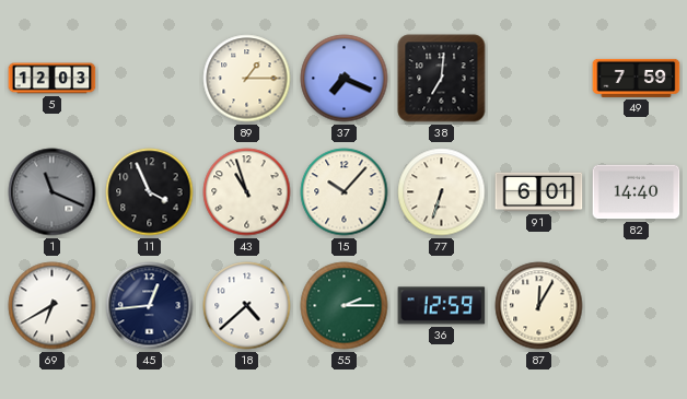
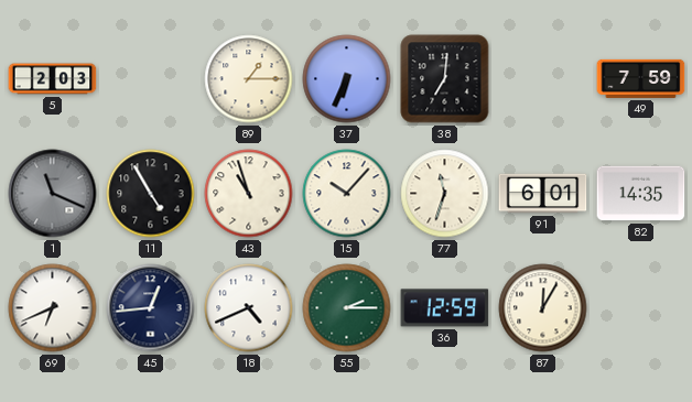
5: 12:03 -> 2:03
37: 7:19 -> 6:34
11: 3:56 -> 4:55
77: 6:33 -> 11:33
82: 14:40 -> 14:35
69: 6:40 -> 6:41
18: 4:38 -> 4:41
